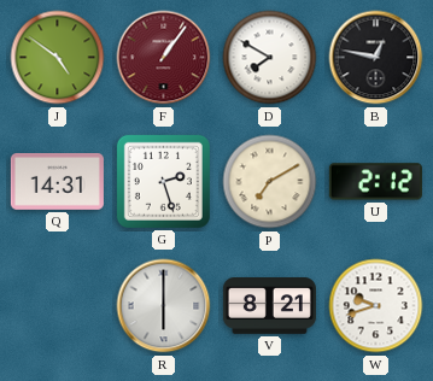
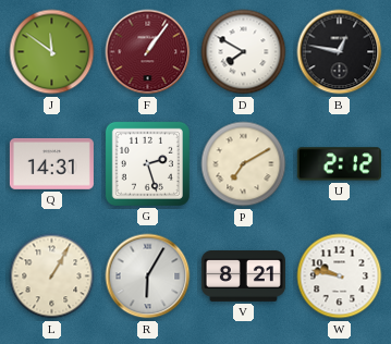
J: 4:51 -> 11:51
L: none -> 1:05
R: 6:00 -> 6:05
W: 9:42 -> 9:47
